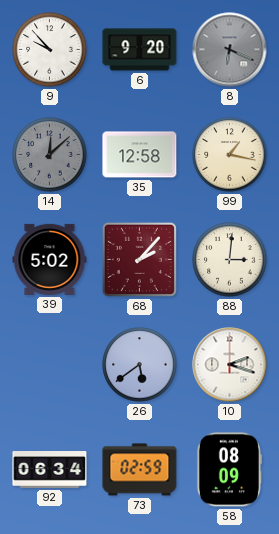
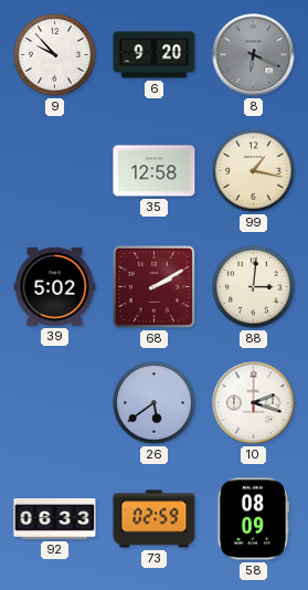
14: 12:08 -> none
68: 2:07 -> 2:10
92: 06:34 -> 06:33
